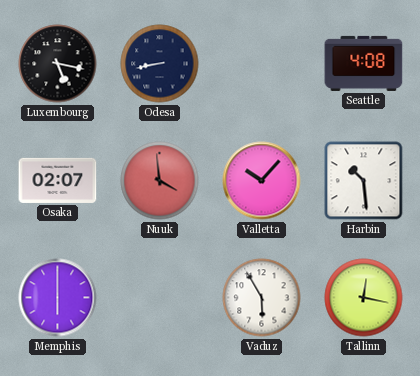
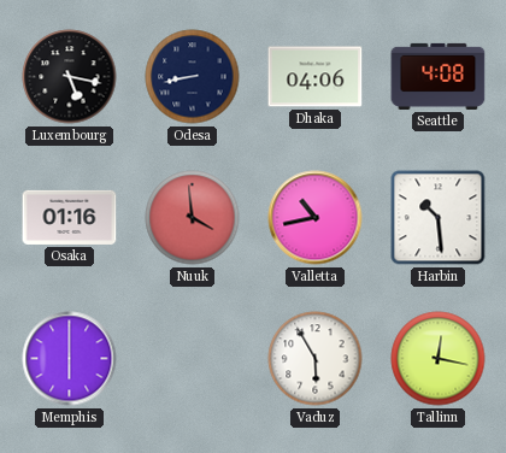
Dhaka: none -> 04:06
Osaka: 02:07 -> 01:16
Valletta: 10:07 -> 10:43
